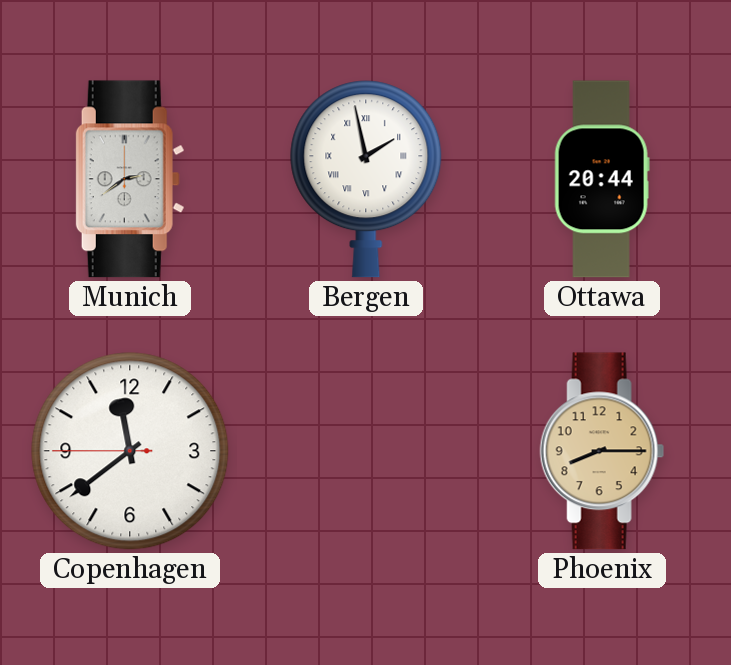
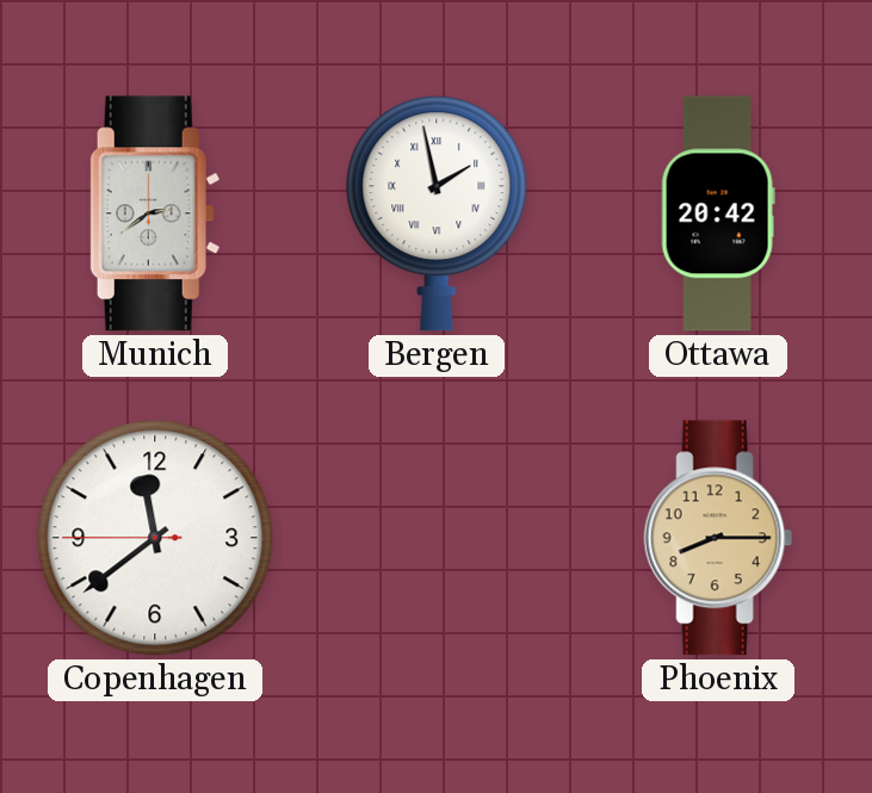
Ottawa: 20:44 -> 20:42
